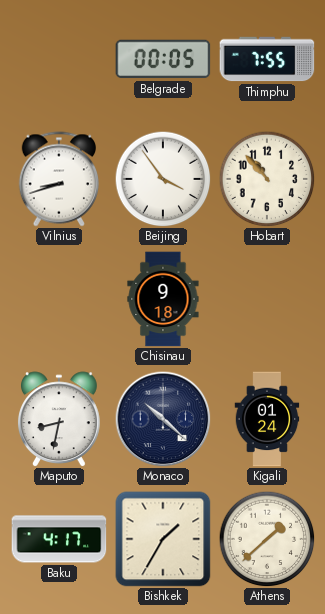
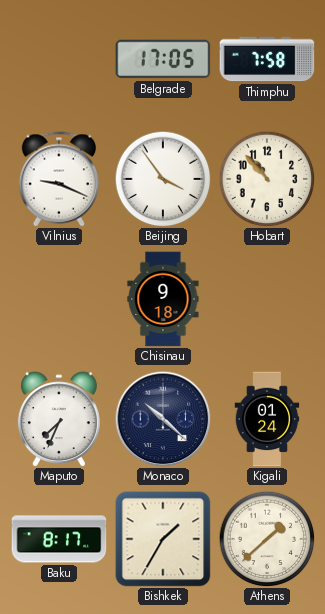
Belgrade: 00:05 -> 17:05
Thimphu: 7:55 -> 7:58
Vilnius: 8:42 -> 9:19
Maputo: 8:32 -> 7:34
Baku: 4:17 -> 8:17
